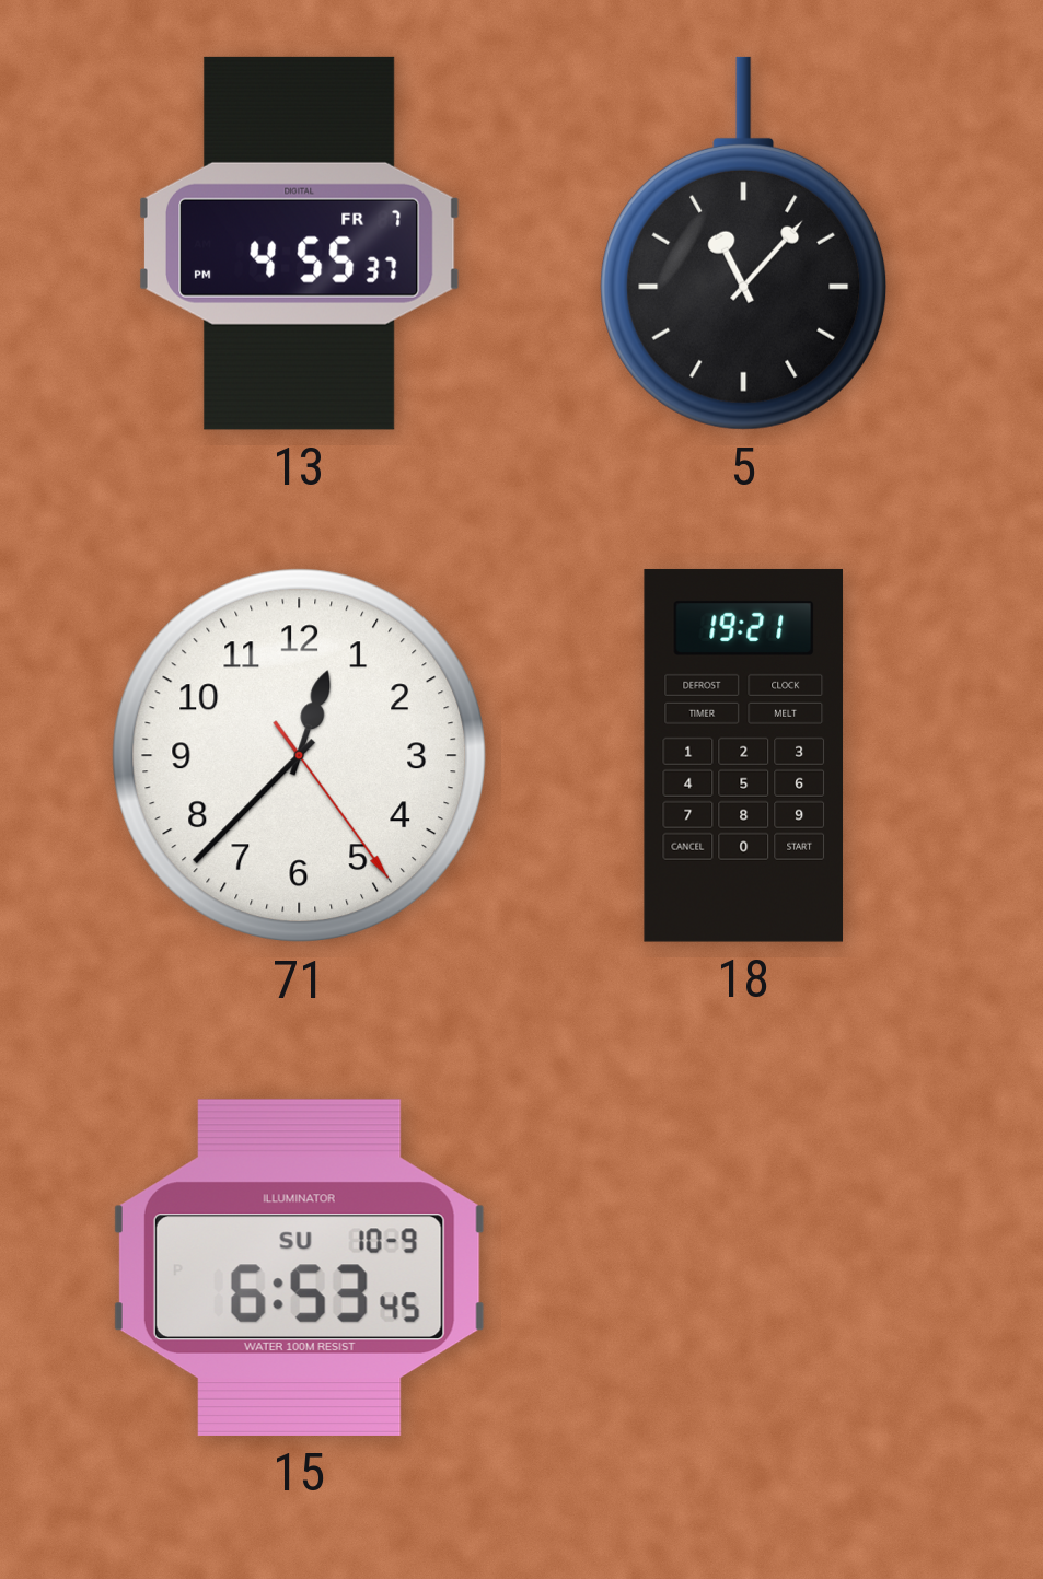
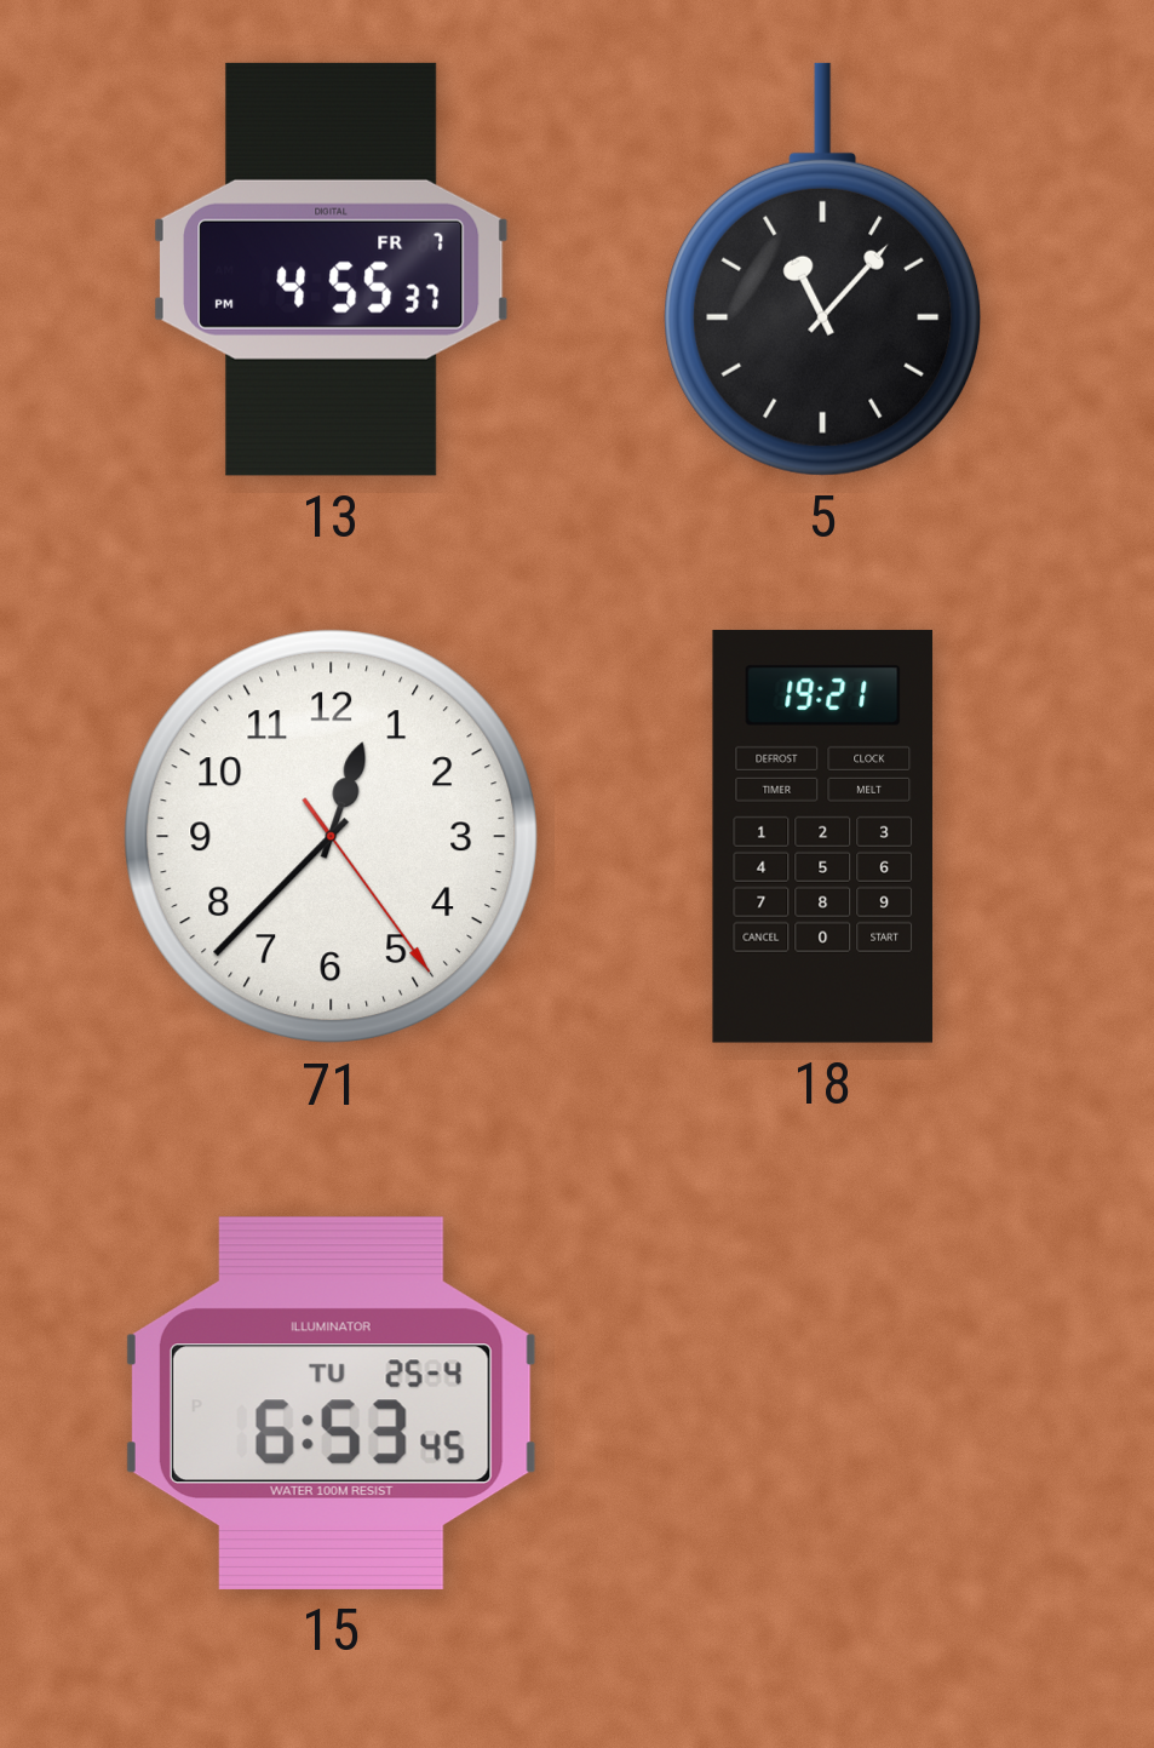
15 date: SU 10-9 -> TU 25-4
